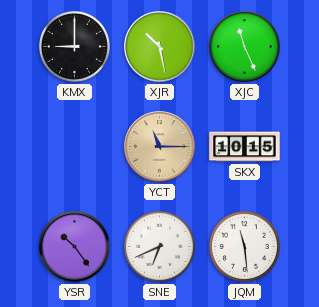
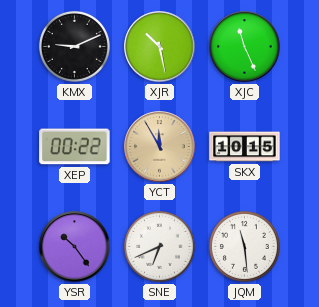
KMX: 9:00 -> 9:11
XEP: none -> 00:22
YCT: 11:15 -> 11:55
